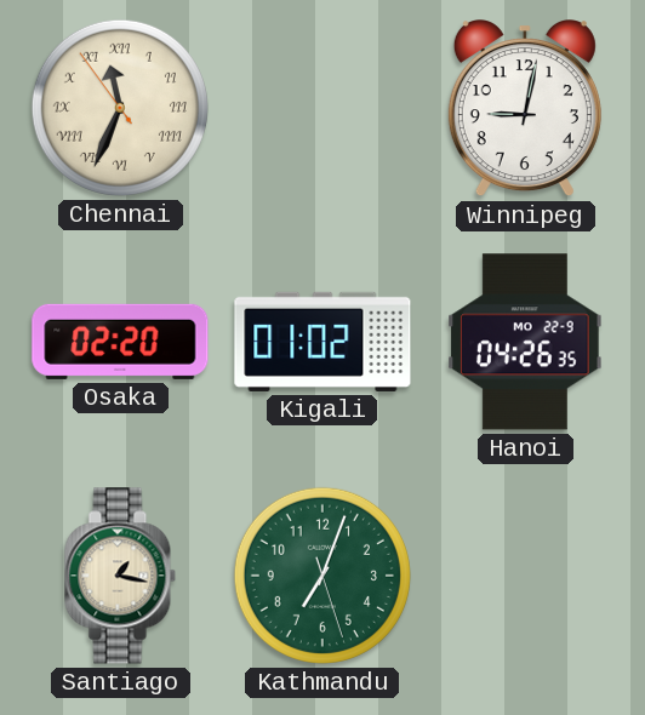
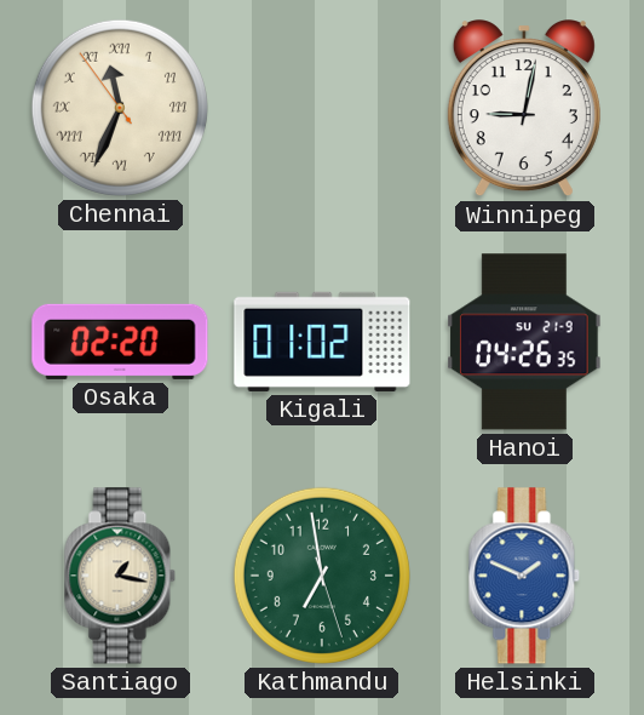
Hanoi date: MO 22-9 -> SU 21-9
Kathmandu: 7:03 -> 6:58
Helsinki: none -> 1:49
